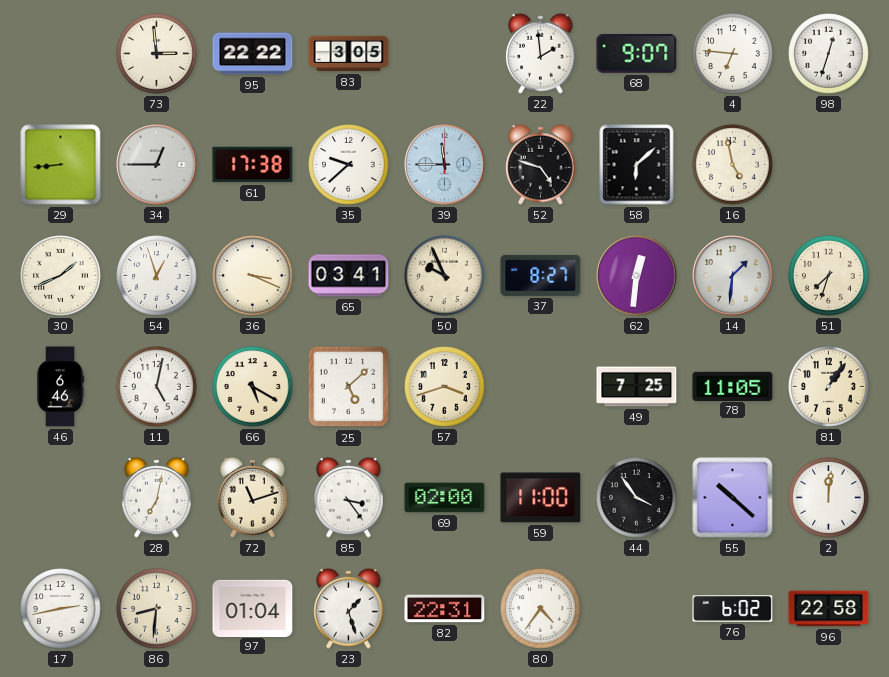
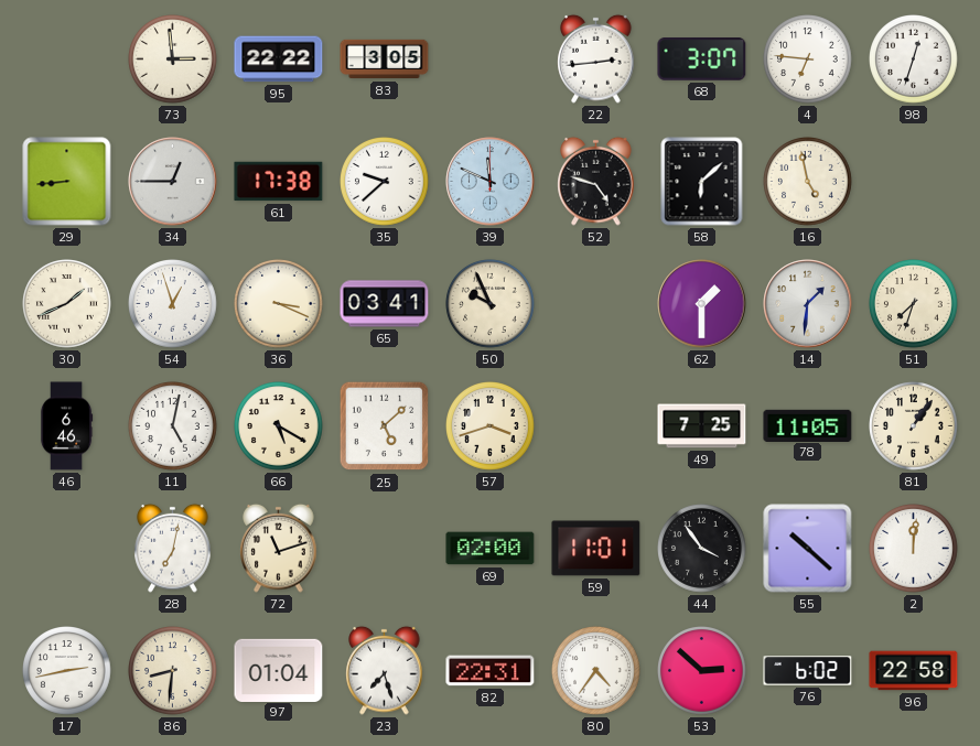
22: 1:59 -> 2:44
68: 9:07 -> 3:07
39: 11:45 -> 11:49
37: 8:27 -> none
62: 12:31 -> 1:30
85: 3:24 -> none
59: 11:00 -> 11:01
23: 1:27 -> 7:27
53: none -> 2:52
